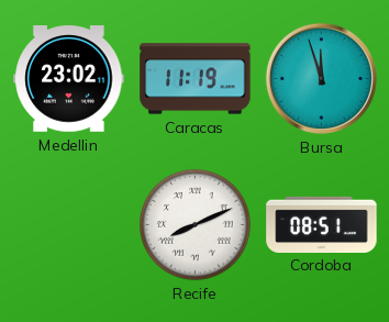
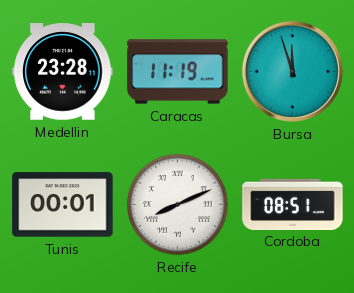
Medellin: 23:02 -> 23:28
Tunis: none -> 00:01
